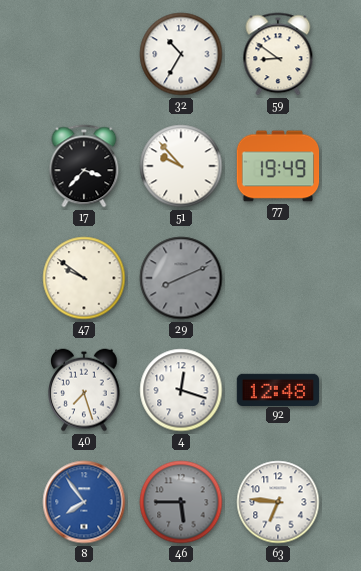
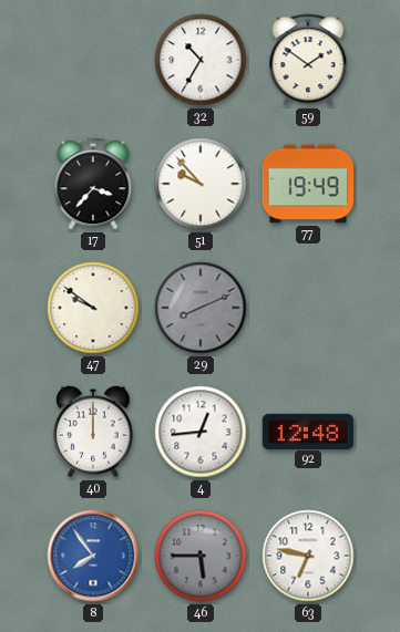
59: 8:51 -> 1:51
40: 7:27 -> 12:00
4: 12:18 -> 12:44
63: 6:46 -> 6:47
